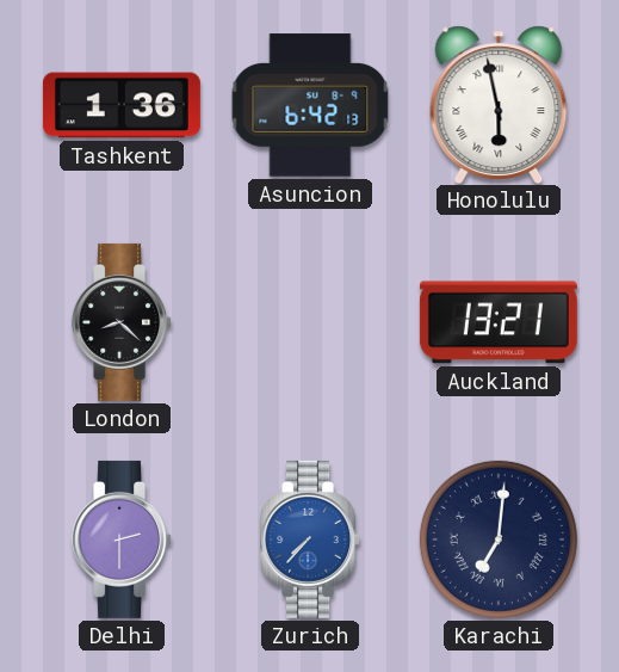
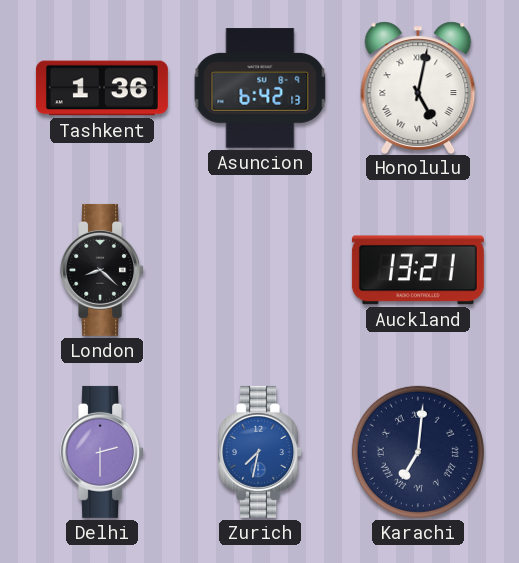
Honolulu: 5:58 -> 5:02
Zurich: 7:37 -> 7:32
